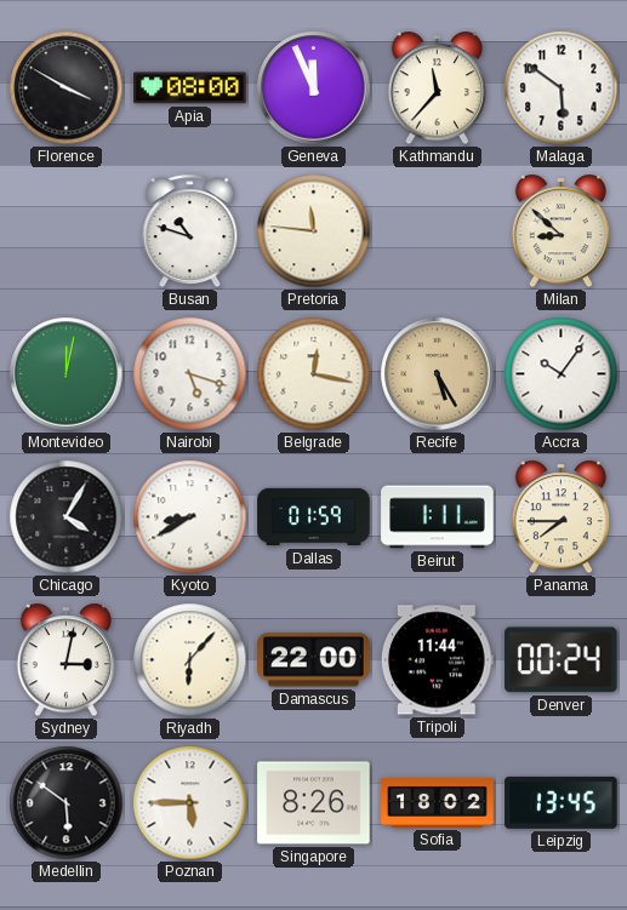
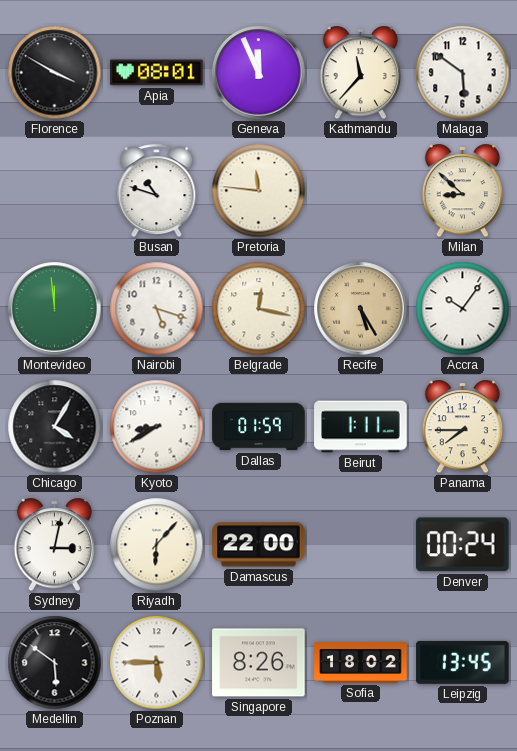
Apia: 08:00 -> 08:01
Montevideo: 12:02 -> 11:59
Tripoli: 11:44 -> none
